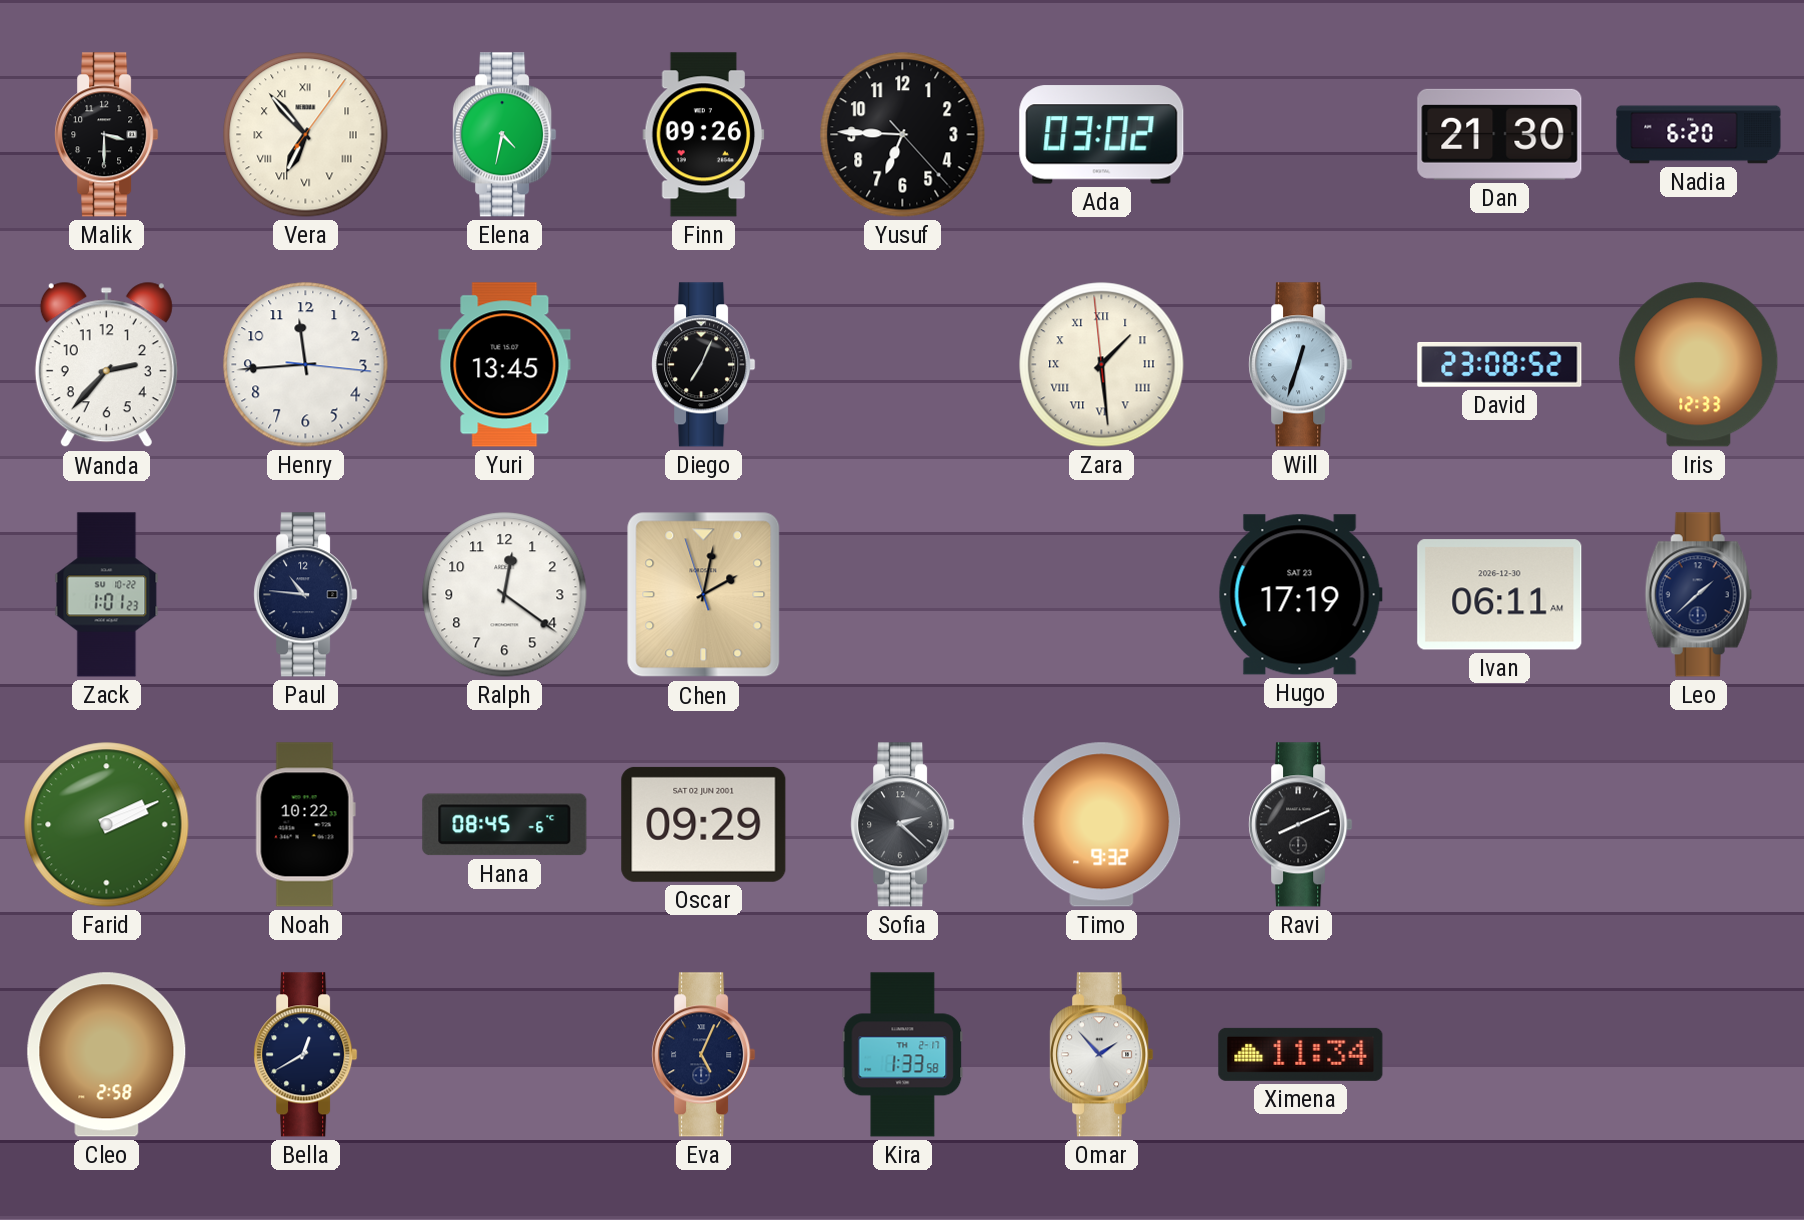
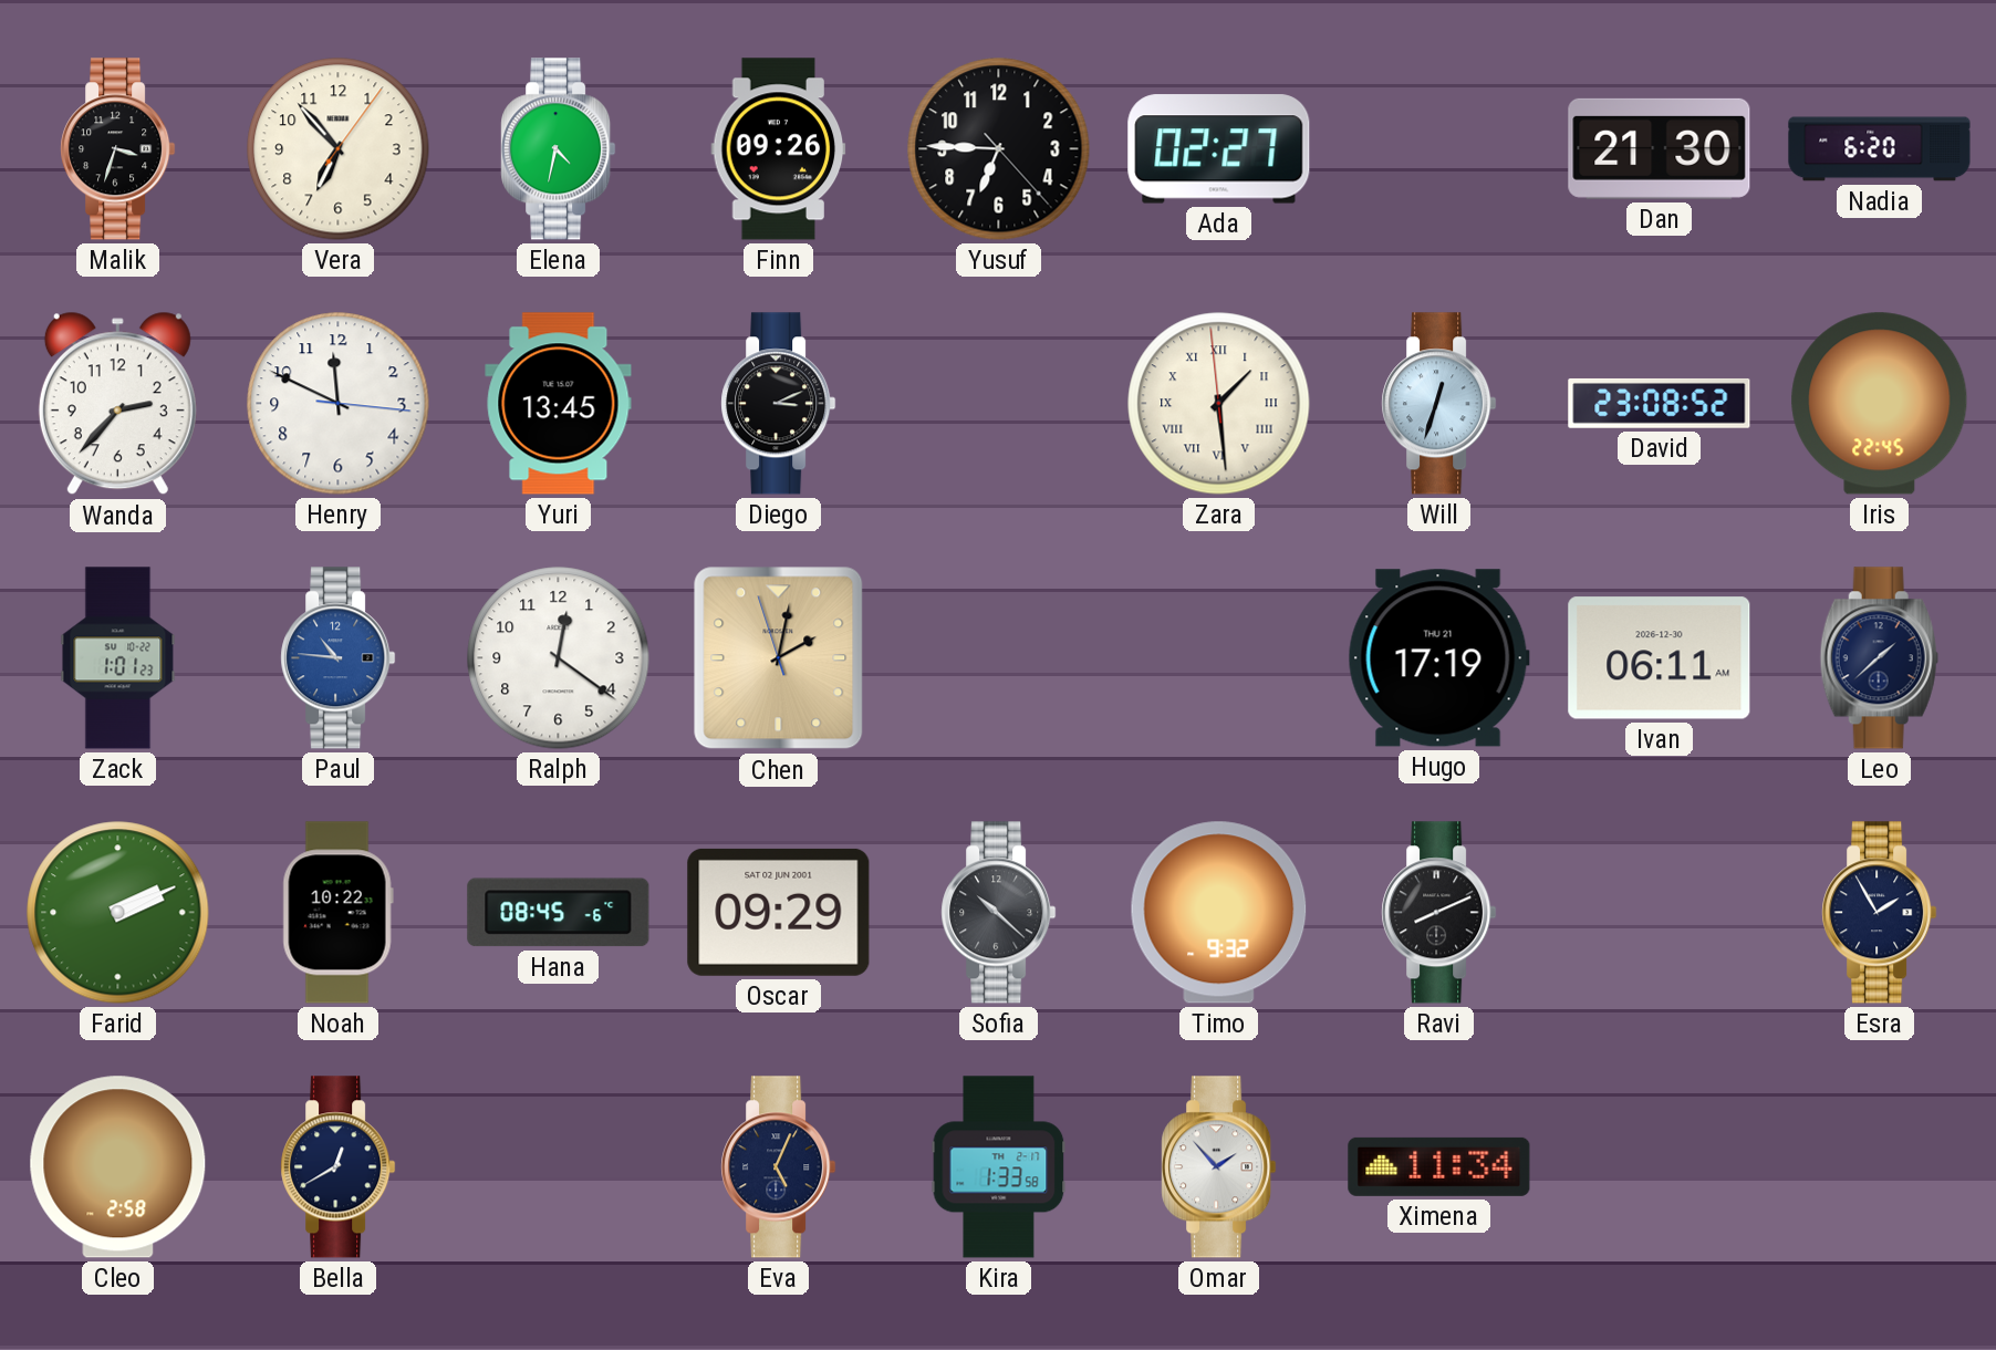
Malik: 3:30 -> 3:33
Vera numerals: Roman -> Arabic
Ada: 03:02 -> 02:27
Henry: 11:44 -> 11:49
Diego: 7:04 -> 3:11
Iris: 12:33 -> 22:45
Paul dial: navy -> blue
Hugo date: SAT 23 -> THU 21
Sofia: 2:22 -> 10:22
Esra: none -> 1:55
